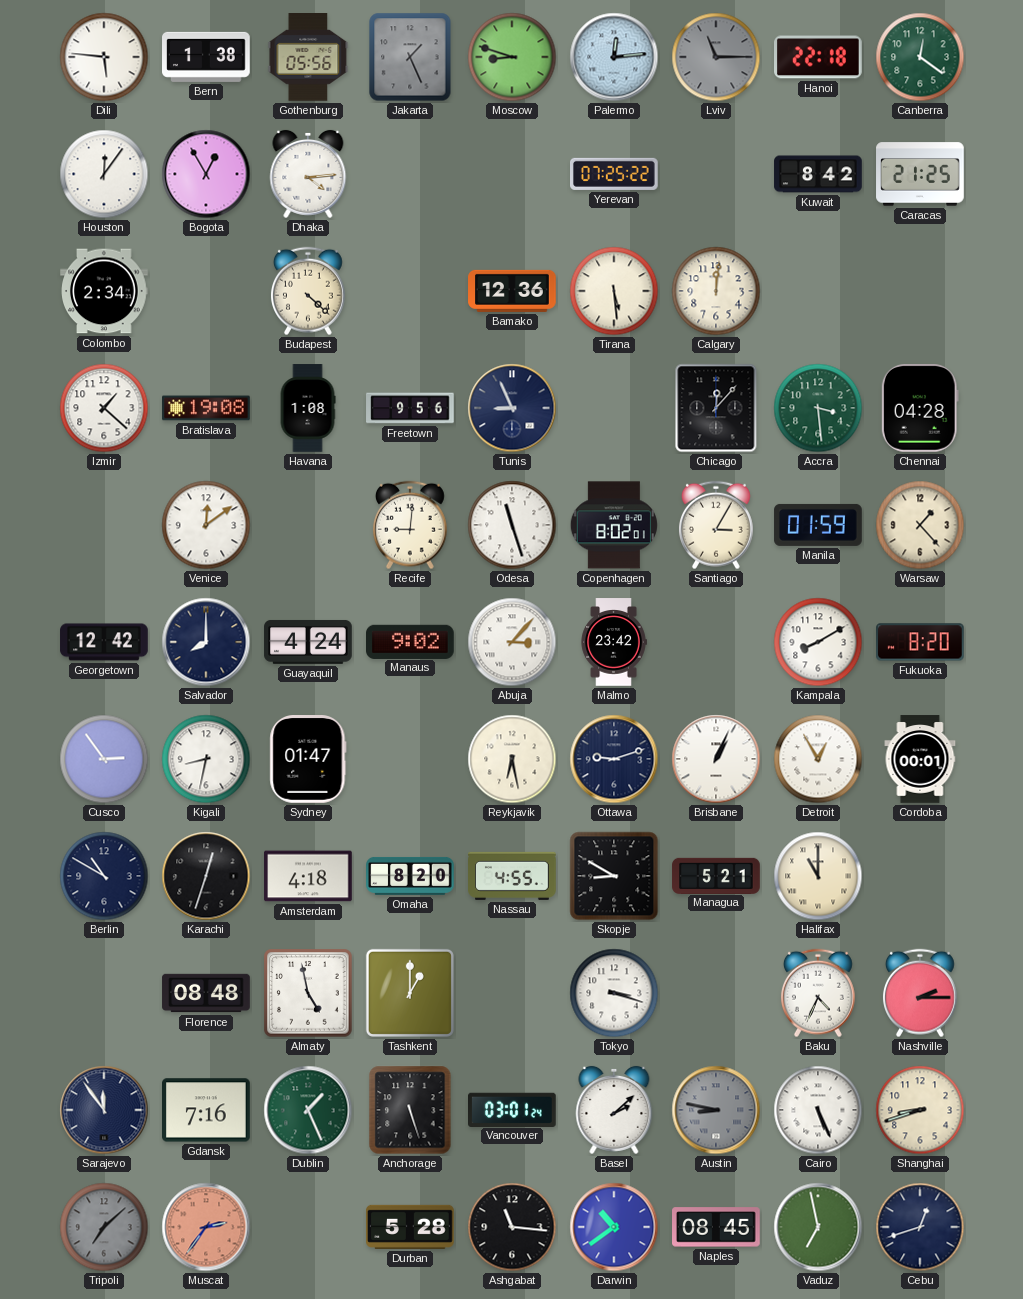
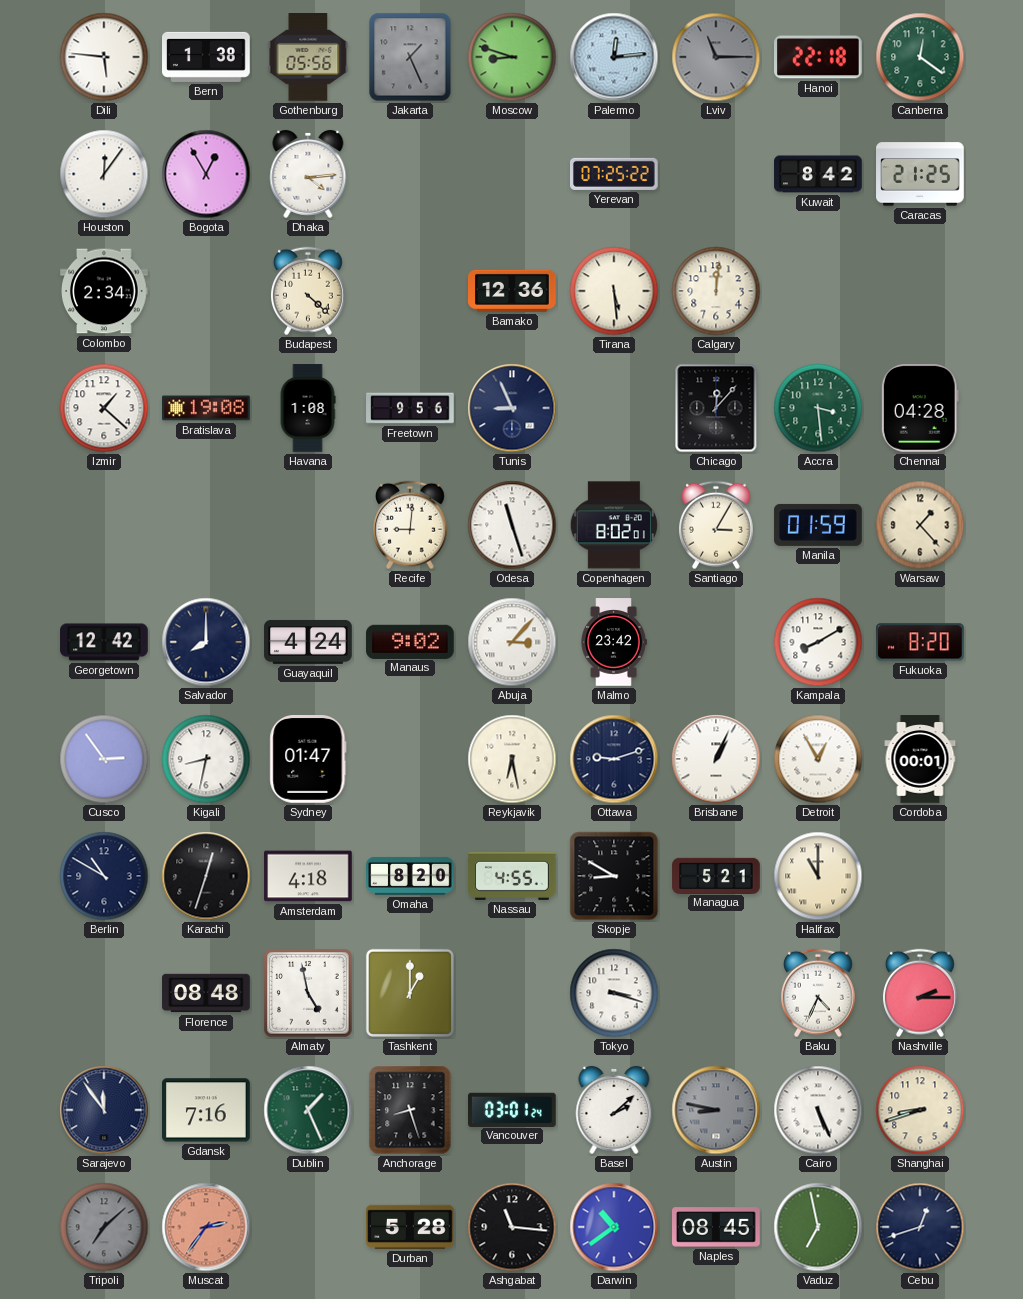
Venice: 12:09 -> none
Anchorage: 5:27 -> 8:27
